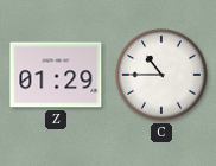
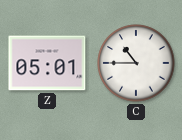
Z: 01:29 -> 05:01
